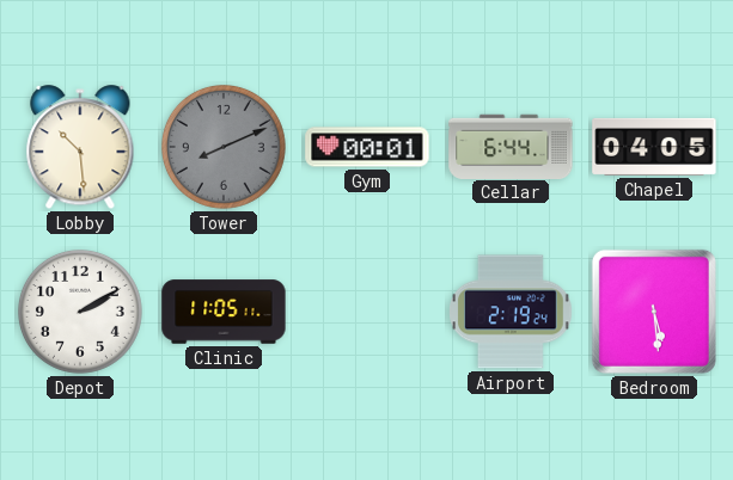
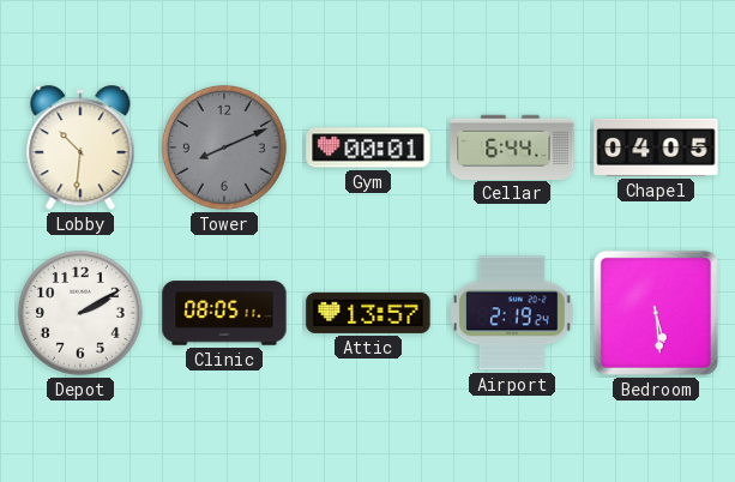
Lobby: 10:29 -> 10:31
Clinic: 11:05 -> 08:05
Attic: none -> 13:57
